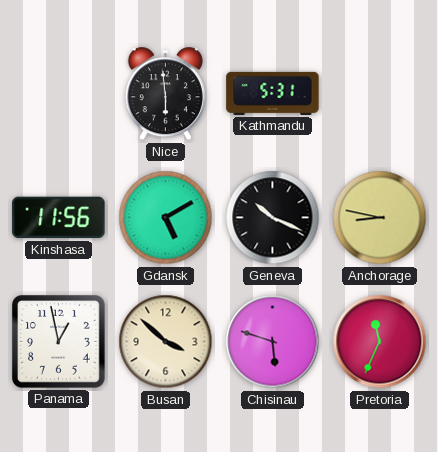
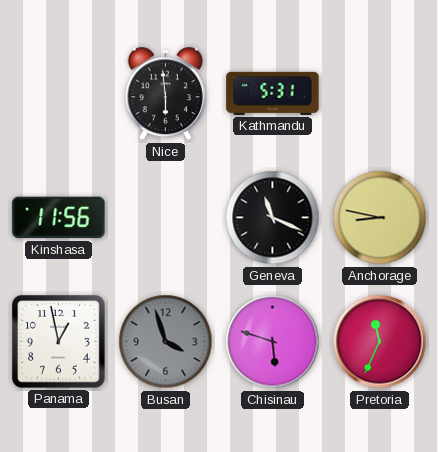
Gdansk: 5:10 -> none
Geneva: 10:19 -> 11:19
Busan: 3:52 -> 3:57
Busan dial: cream -> grey
